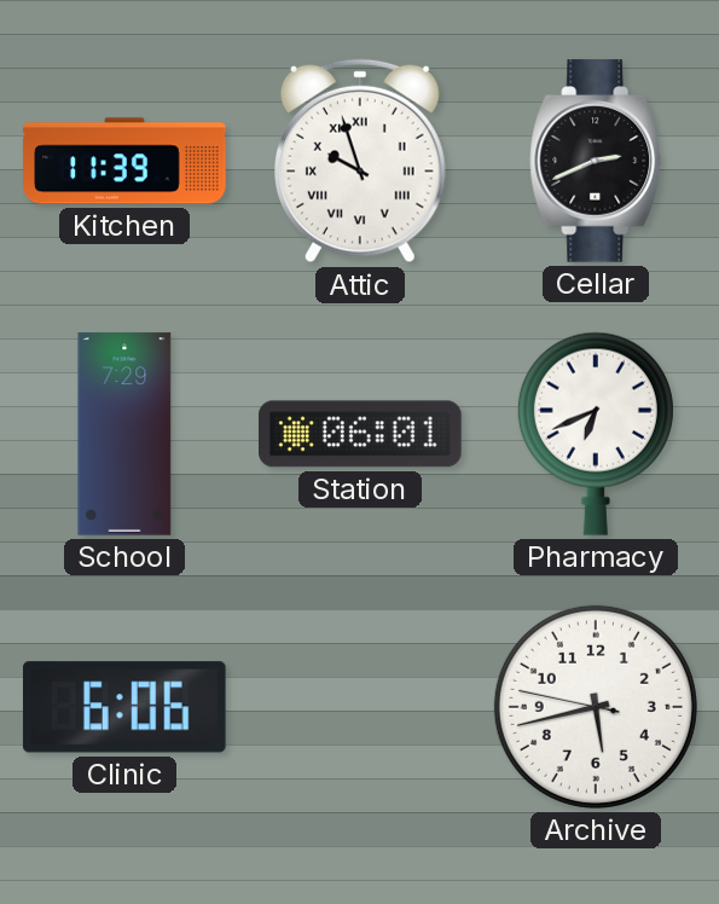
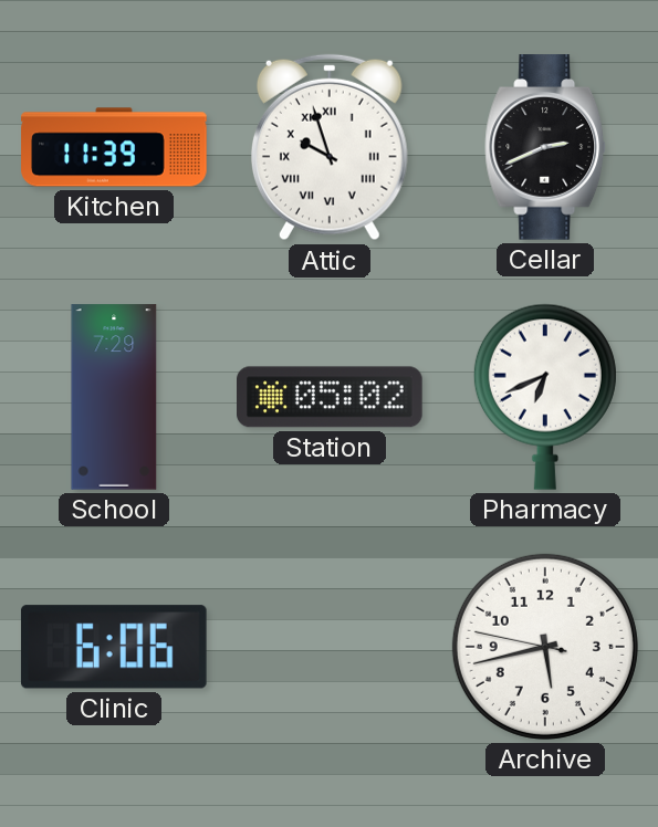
Station: 06:01 -> 05:02
